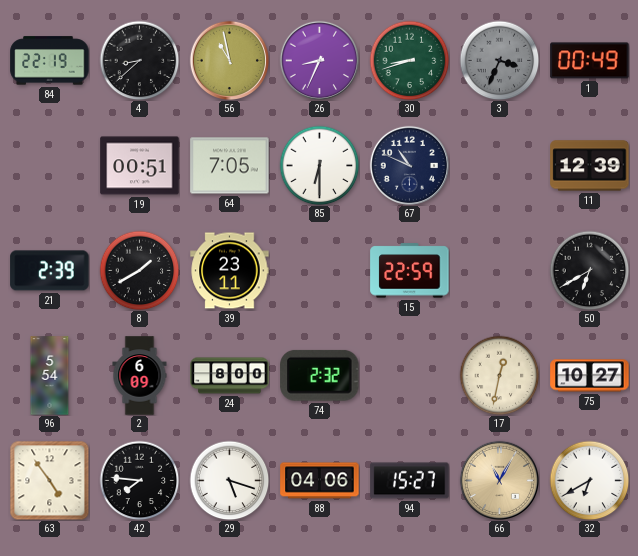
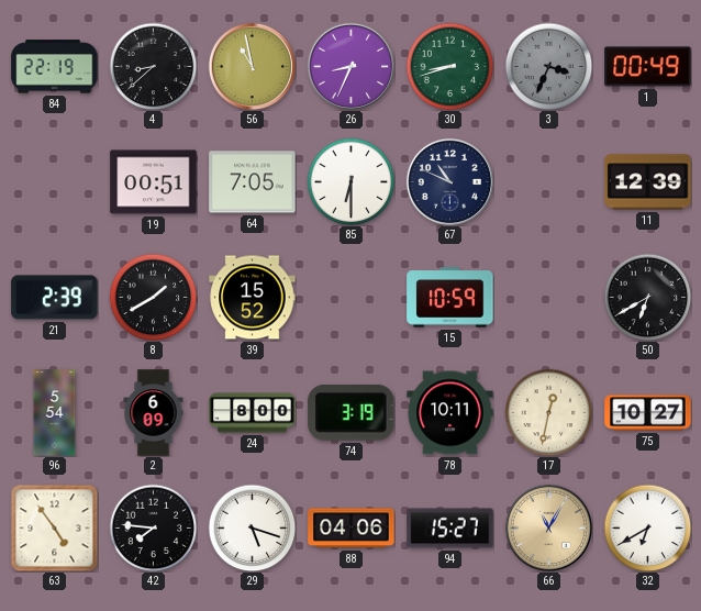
39: 23:11 -> 15:52
15: 22:59 -> 10:59
74: 2:32 -> 3:19
78: none -> 10:11
